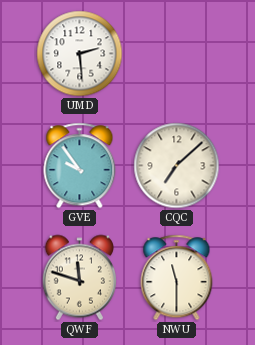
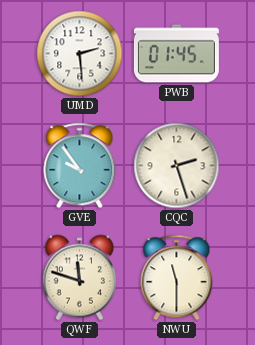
PWB: none -> 01:45
CQC: 7:08 -> 2:27
